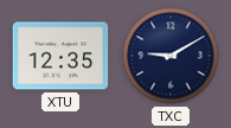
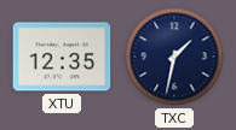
TXC: 9:10 -> 1:32
